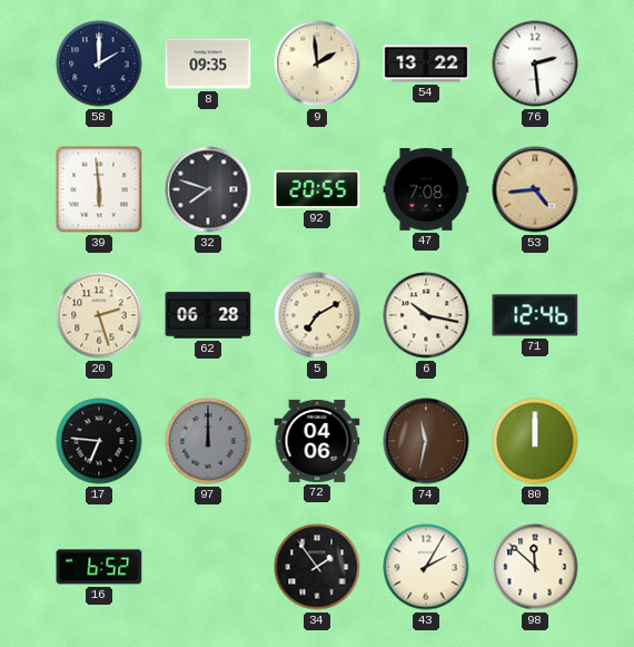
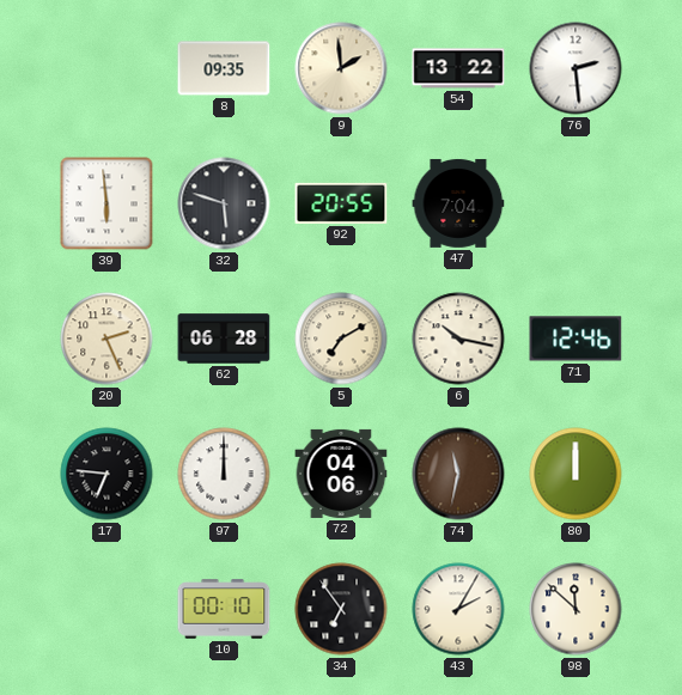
58: 2:00 -> none
32: 7:48 -> 5:48
47: 7:08 -> 7:04
53: 4:44 -> none
20: 2:27 -> 2:26
97 dial: grey -> white
16: 6:52 -> none
10: none -> 00:10
34: 1:54 -> 6:54
